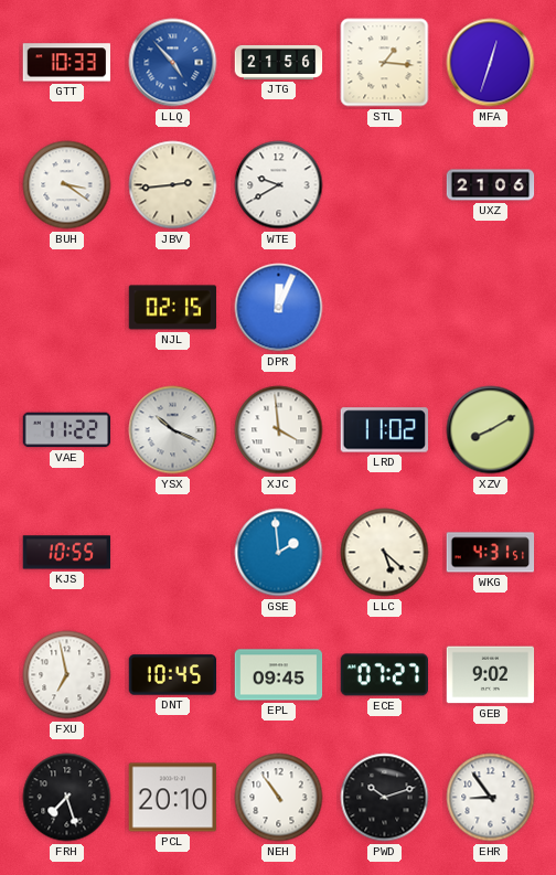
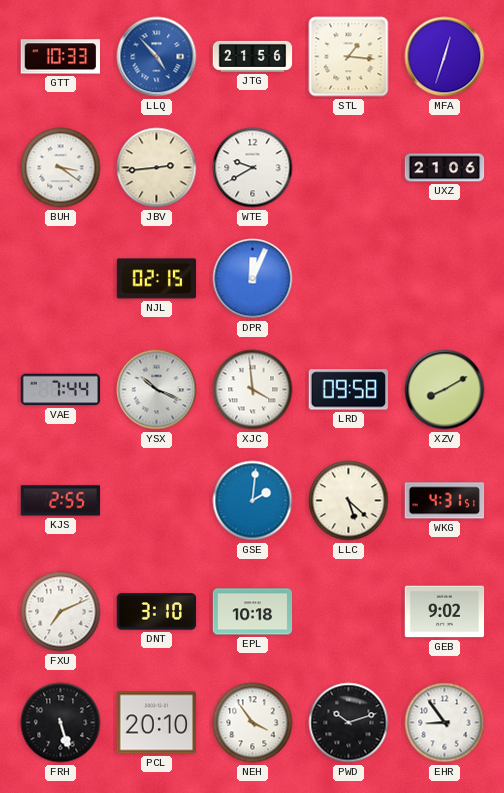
VAE: 11:22 -> 7:44
LRD: 11:02 -> 09:58
KJS: 10:55 -> 2:55
GSE: 1:59 -> 2:01
FXU: 6:58 -> 7:11
DNT: 10:45 -> 3:10
EPL: 09:45 -> 10:18
ECE: 07:27 -> none
FRH: 7:27 -> 5:27
NEH: 10:54 -> 3:54
